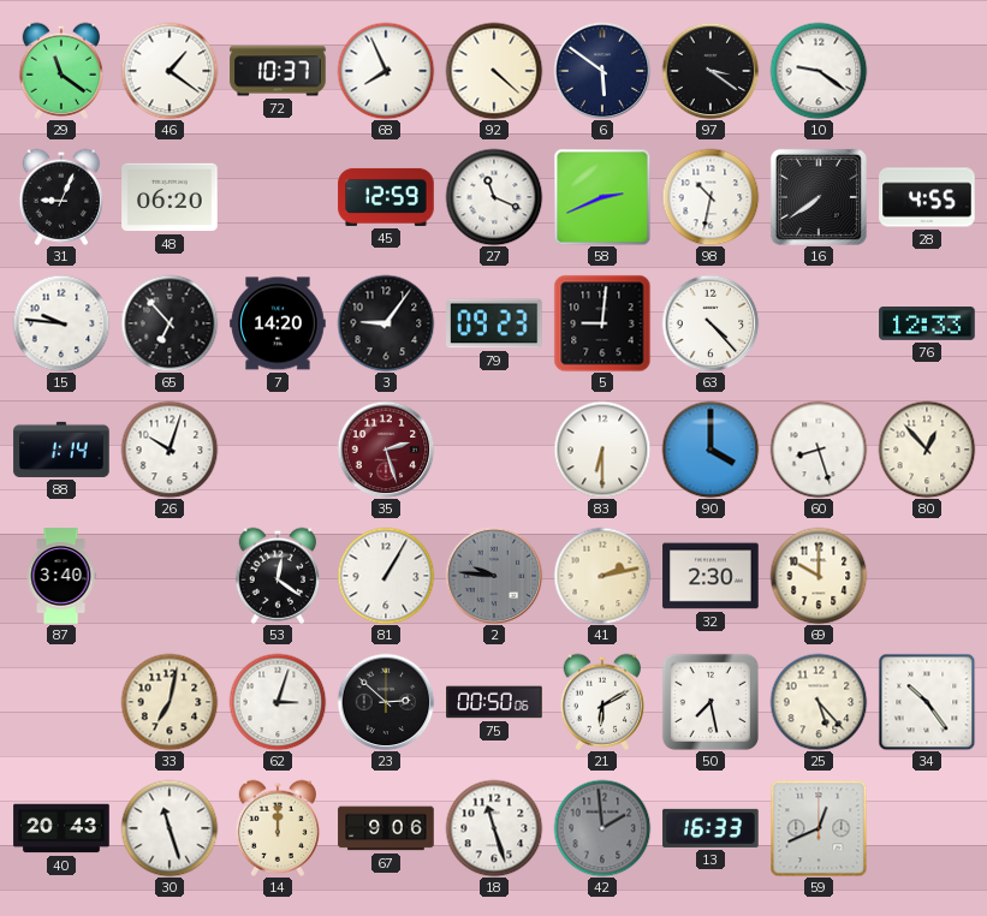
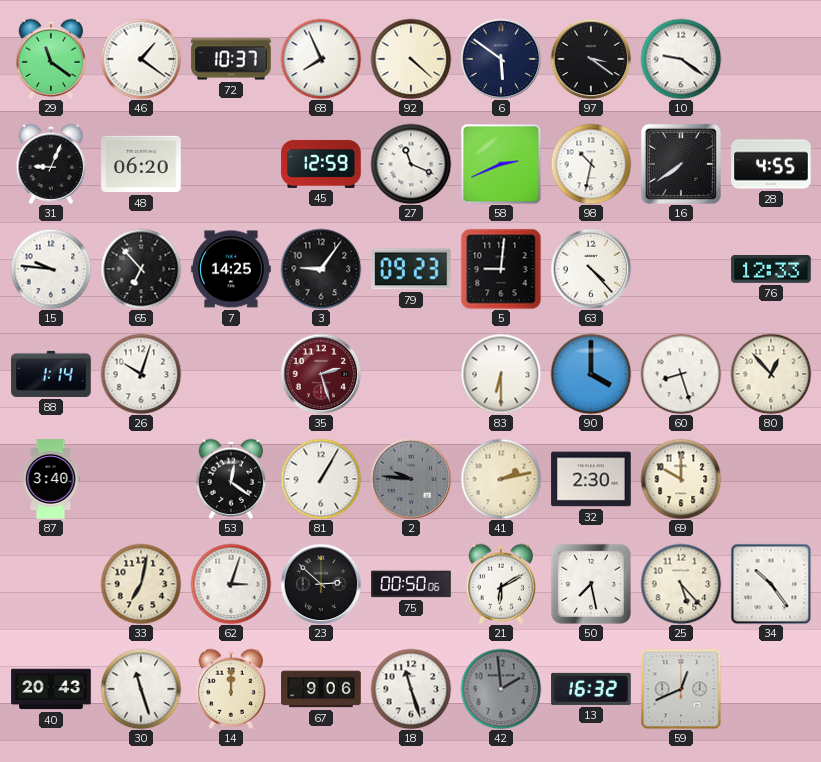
7: 14:20 -> 14:25
13: 16:33 -> 16:32
